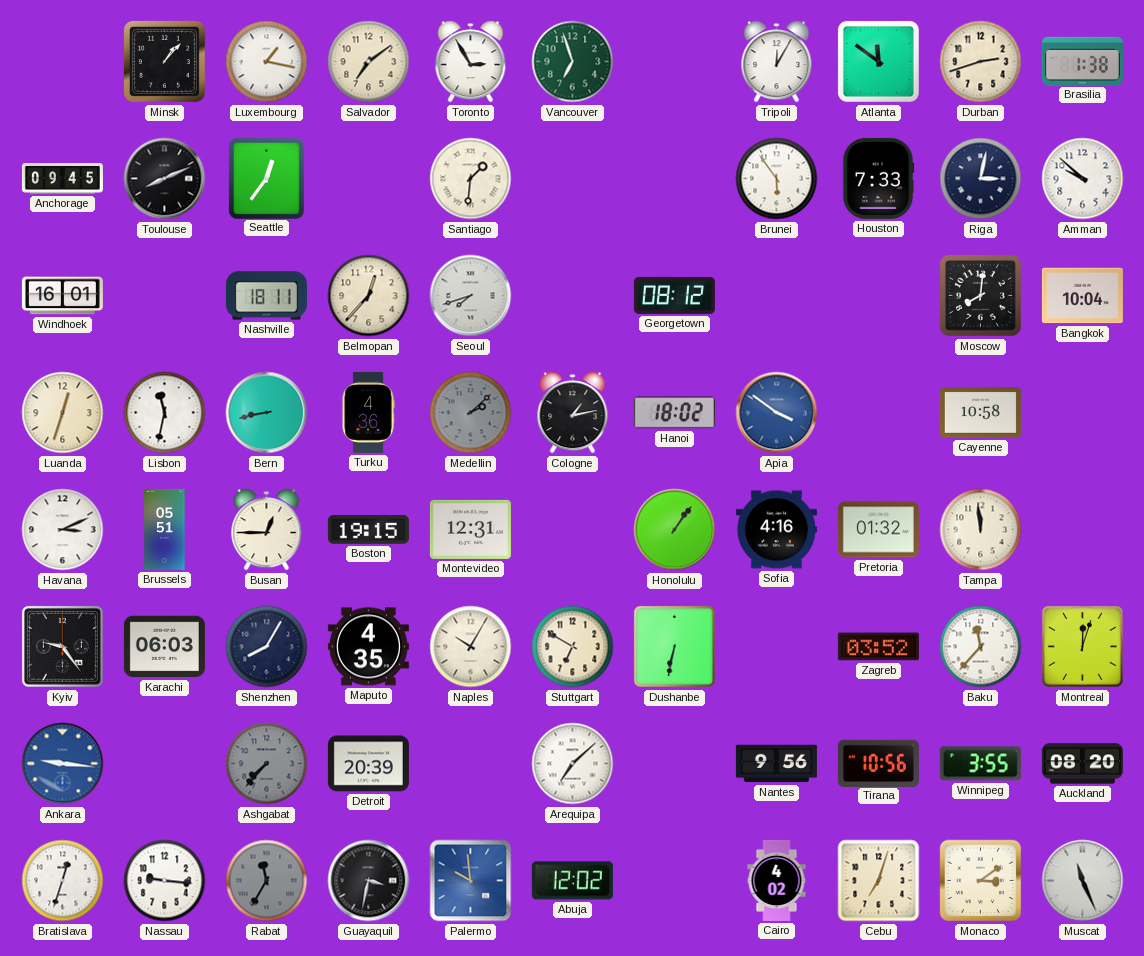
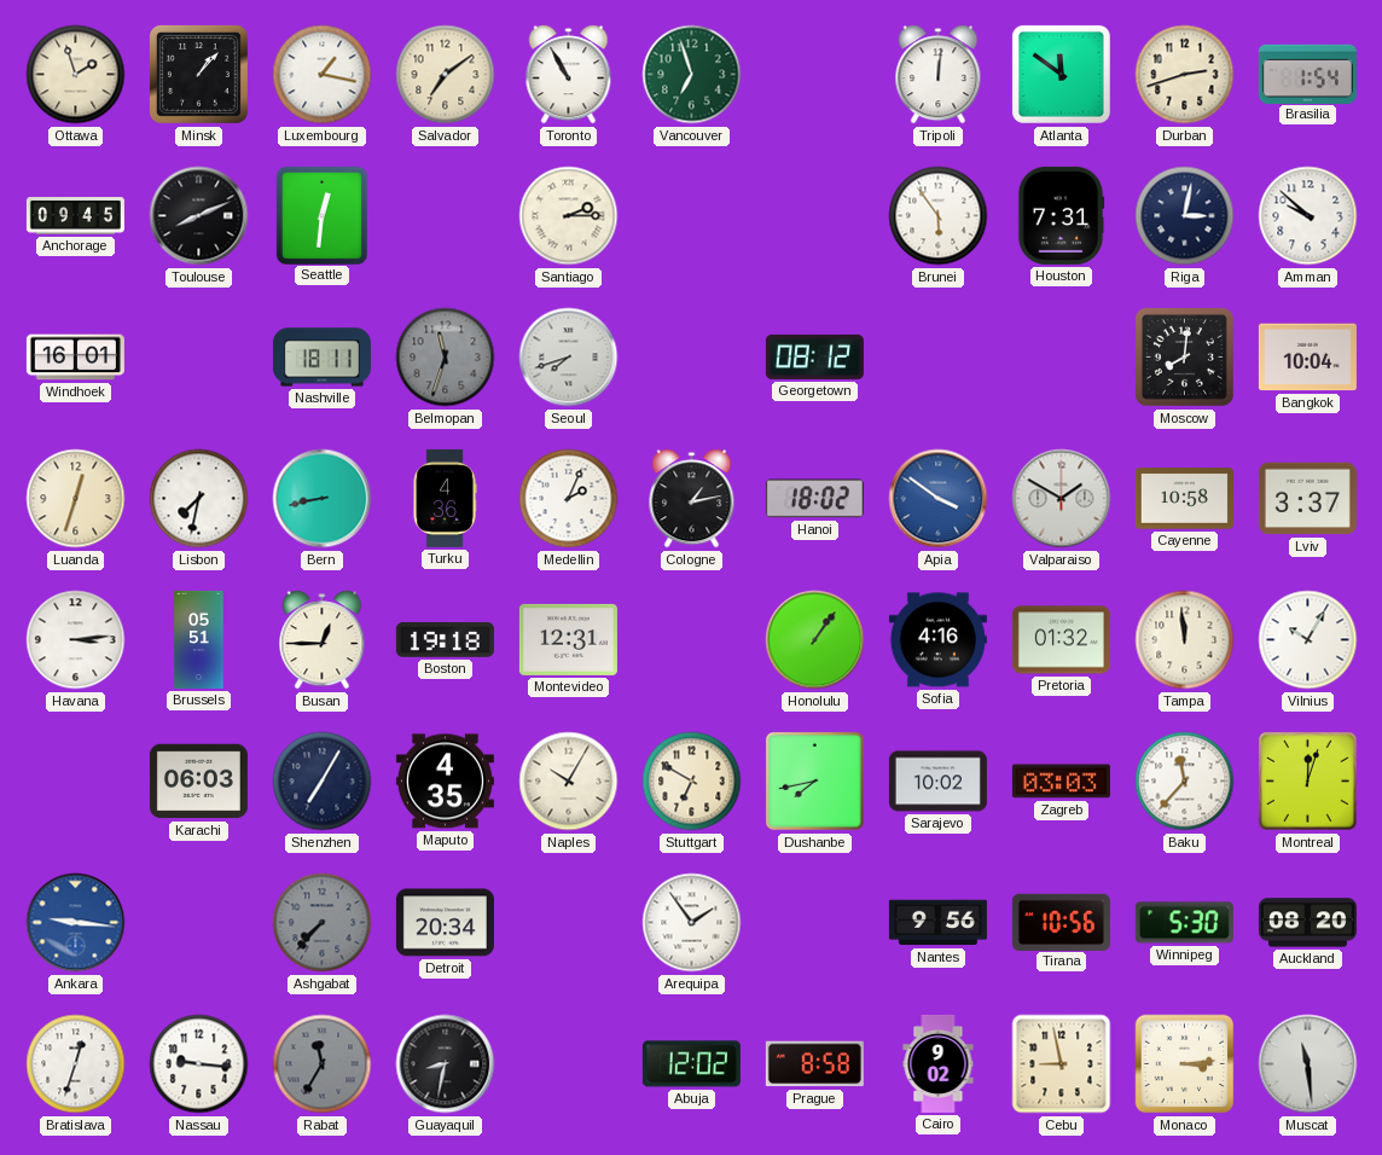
Ottawa: none -> 1:57
Toronto: 2:55 -> 10:55
Tripoli: 12:05 -> 12:01
Brasilia: 1:38 -> 1:54
Seattle: 12:36 -> 12:31
Santiago: 1:31 -> 2:15
Houston: 7:33 -> 7:31
Belmopan: 12:37 -> 11:33
Belmopan dial: cream -> grey
Lisbon: 11:32 -> 7:32
Medellin: 2:08 -> 2:04
Medellin dial: grey -> white
Valparaiso: none -> 1:50
Lviv: none -> 3:37
Havana: 3:11 -> 3:14
Boston: 19:15 -> 19:18
Vilnius: none -> 10:05
Kyiv: 9:24 -> none
Shenzhen: 8:05 -> 7:05
Dushanbe: 6:32 -> 7:43
Sarajevo: none -> 10:02
Zagreb: 03:52 -> 03:03
Detroit: 20:39 -> 20:34
Arequipa: 7:08 -> 1:54
Winnipeg: 3:55 -> 5:30
Guayaquil: 3:32 -> 8:32
Palermo: 9:59 -> none
Prague: none -> 8:58
Cairo: 4:02 -> 9:02
Cebu: 7:03 -> 8:58
Monaco: 3:09 -> 3:14
Muscat: 11:26 -> 11:29
